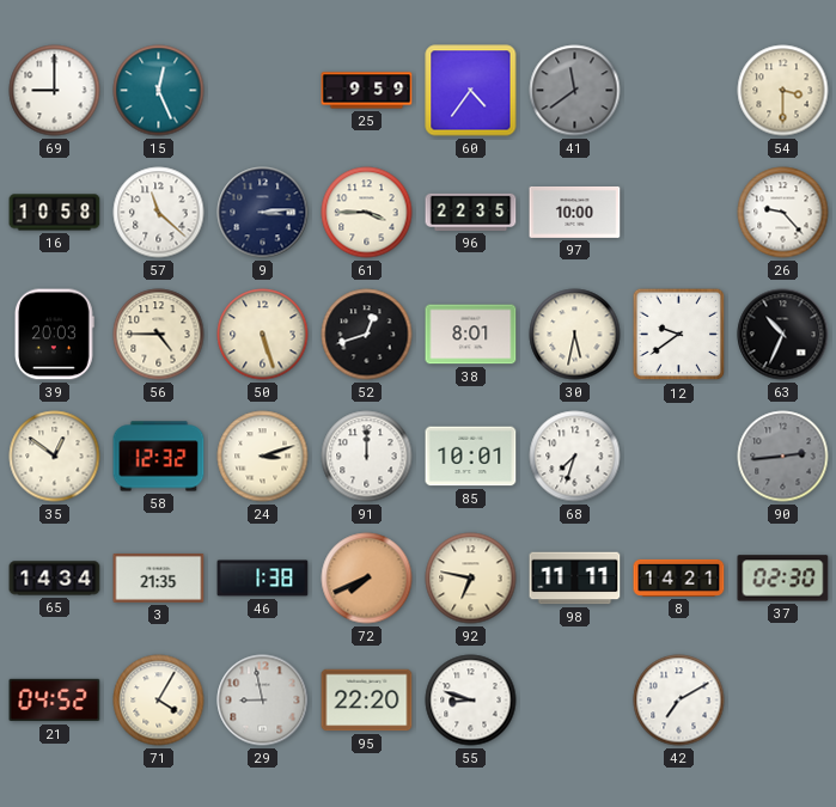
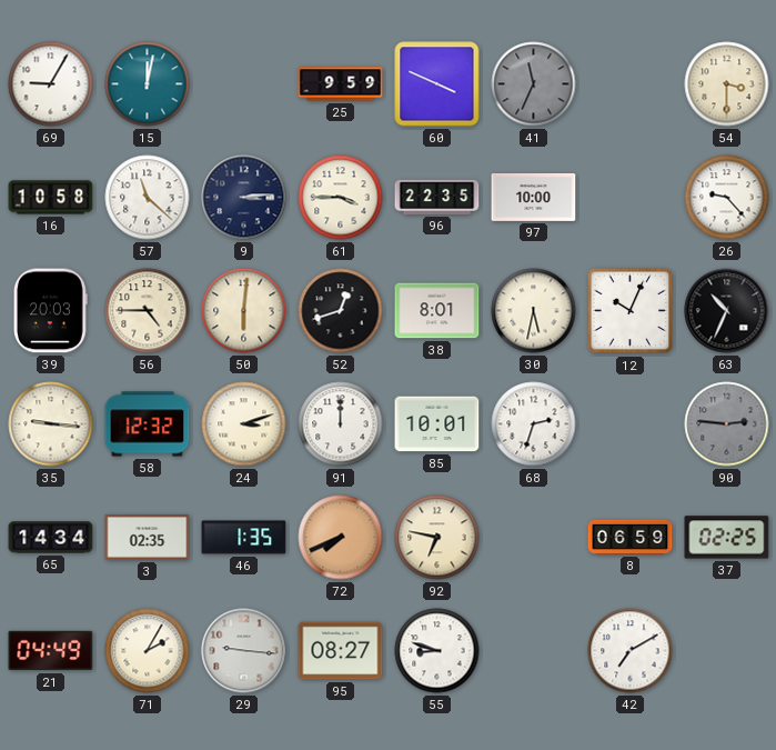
69: 9:00 -> 9:05
15: 12:26 -> 12:02
60: 4:36 -> 3:49
41: 11:39 -> 11:34
50: 5:27 -> 6:01
12: 9:39 -> 10:04
35: 12:51 -> 9:16
68: 7:33 -> 2:33
90: 2:44 -> 2:46
3: 21:35 -> 02:35
46: 1:38 -> 1:35
98: 11:11 -> none
8: 14:21 -> 06:59
37: 02:30 -> 02:25
21: 04:52 -> 04:49
71: 4:05 -> 2:05
29: 8:58 -> 9:16
95: 22:20 -> 08:27
